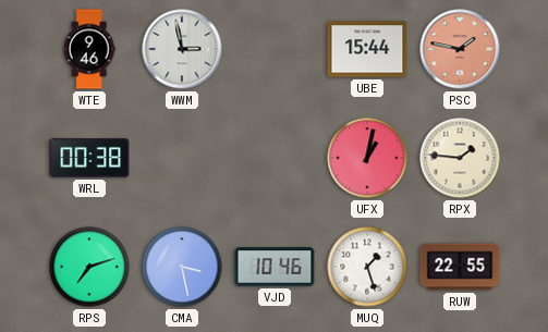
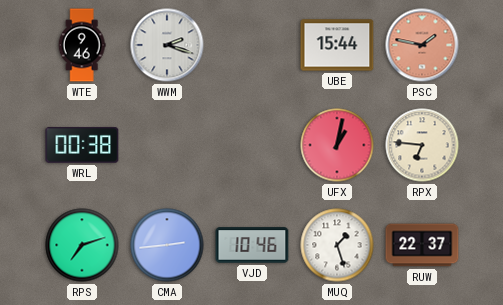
WWM: 2:58 -> 2:18
RPX: 1:46 -> 6:46
CMA: 3:28 -> 2:44
RUW: 22:55 -> 22:37
